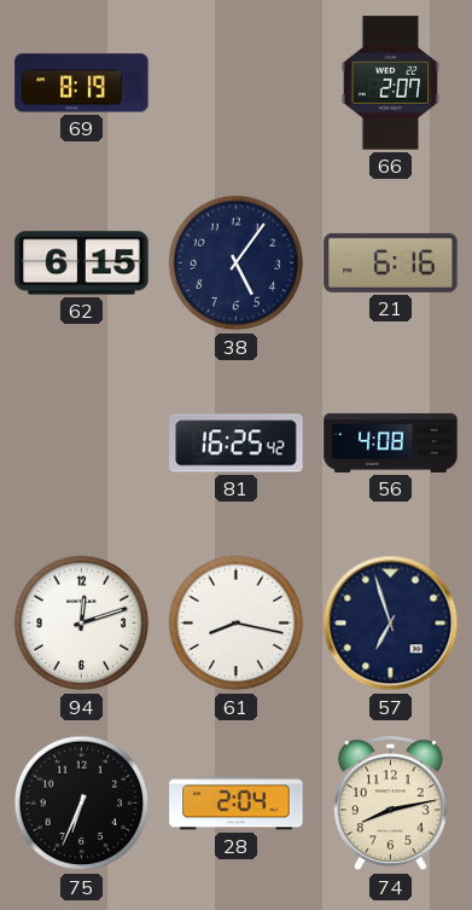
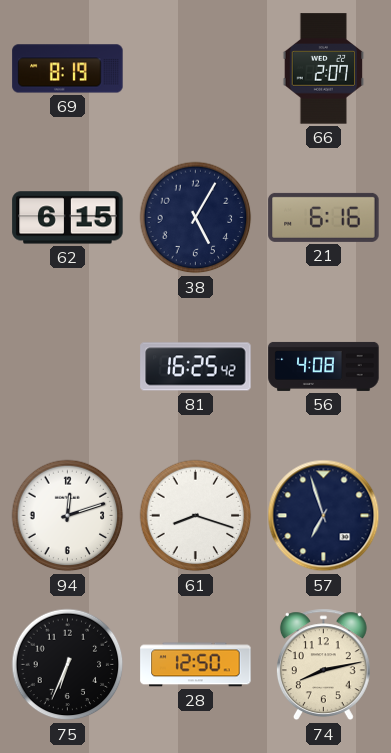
38: 5:06 -> 5:05
61: 8:17 -> 8:18
28: 2:04 -> 12:50
